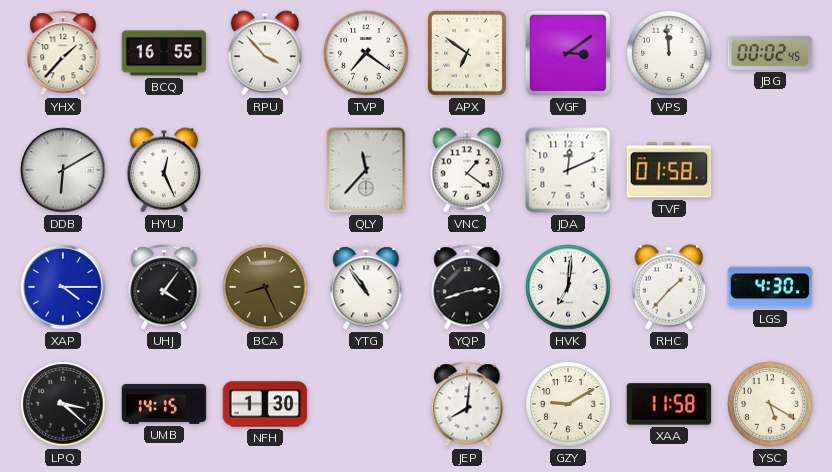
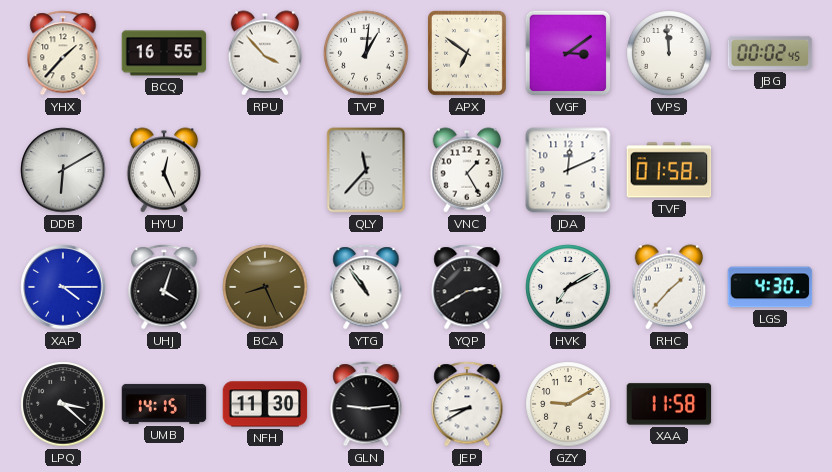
TVP: 7:21 -> 1:01
VNC: 1:21 -> 1:25
UHJ: 4:06 -> 4:03
YQP: 2:42 -> 2:40
HVK: 7:01 -> 7:10
NFH: 1:30 -> 11:30
GLN: none -> 9:14
JEP: 8:01 -> 8:40
YSC: 5:20 -> none
